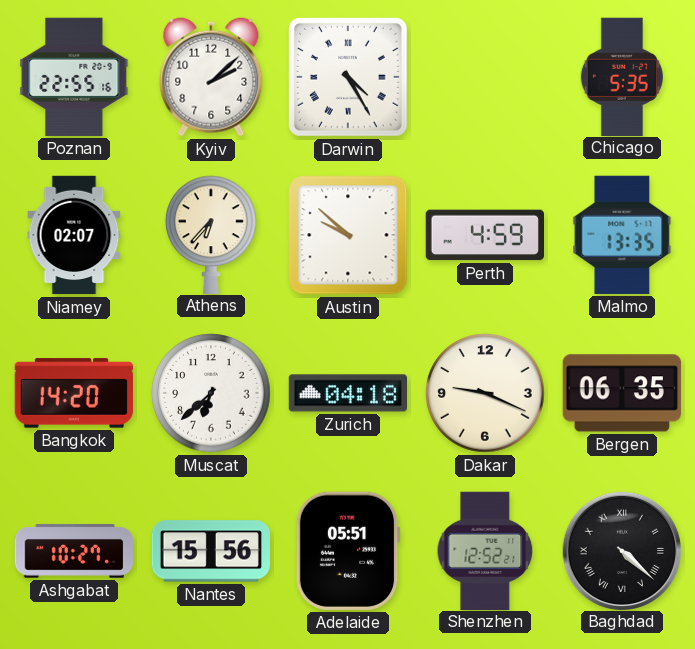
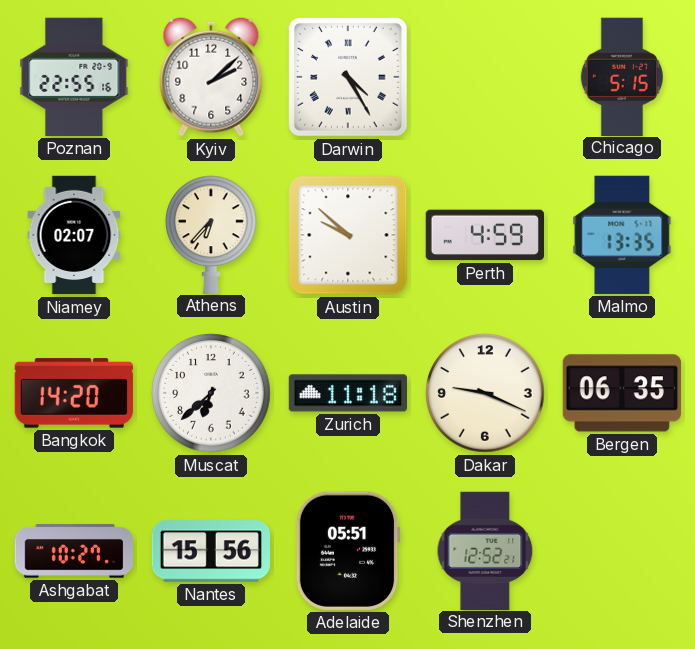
Chicago: 5:35 -> 5:15
Zurich: 04:18 -> 11:18
Baghdad: 4:22 -> none
